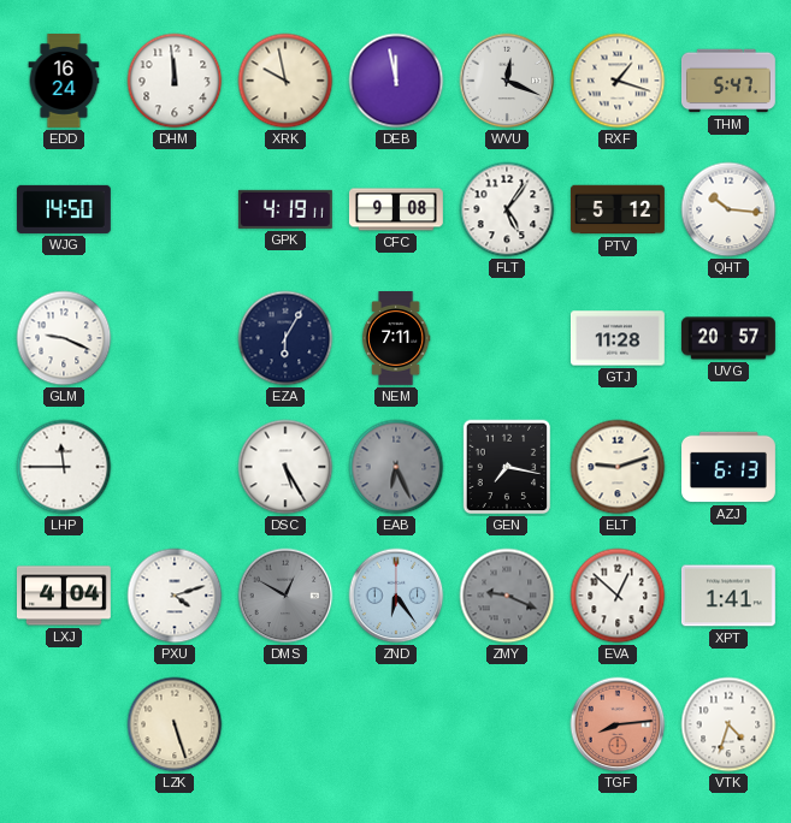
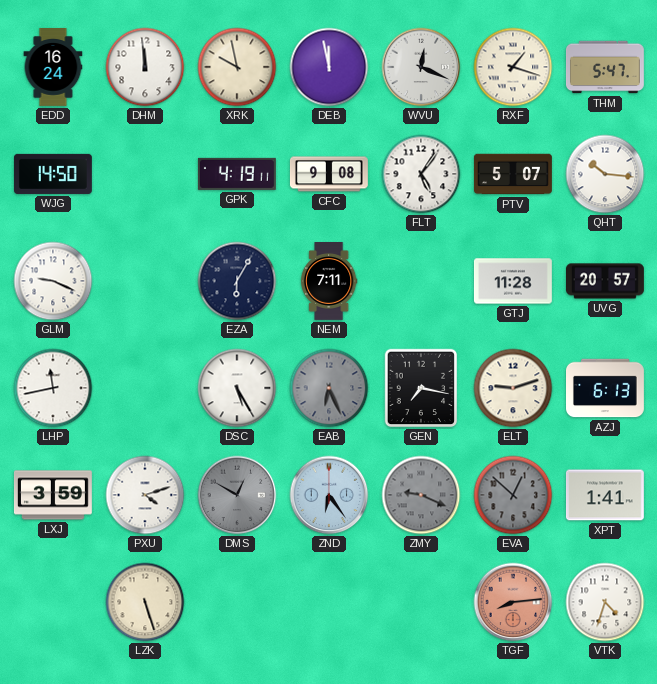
PTV: 5:12 -> 5:07
LHP: 11:45 -> 11:43
LXJ: 4:04 -> 3:59
EVA dial: white -> grey
